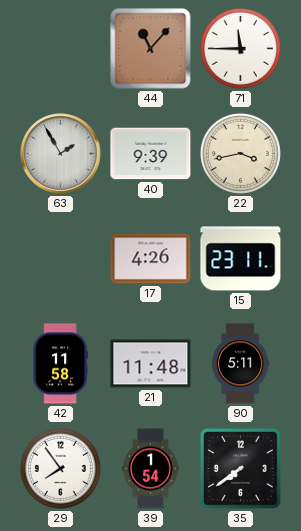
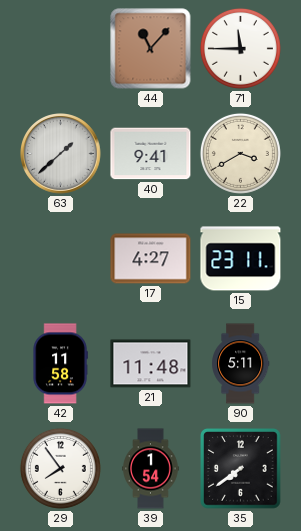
63: 1:55 -> 1:38
40: 9:39 -> 9:41
22: 3:43 -> 3:40
17: 4:26 -> 4:27
